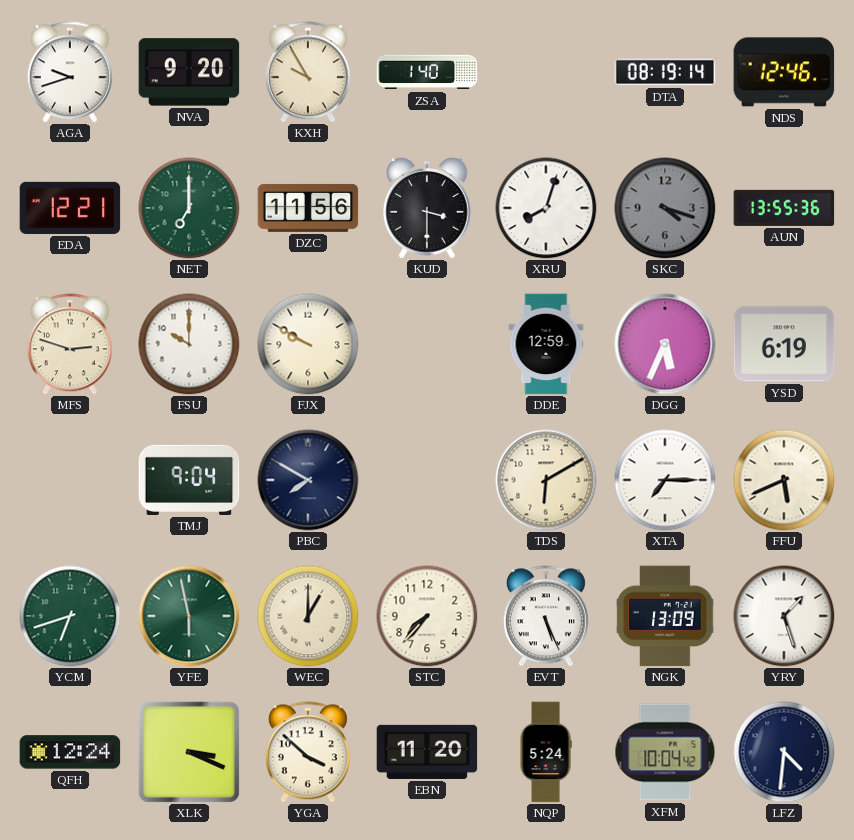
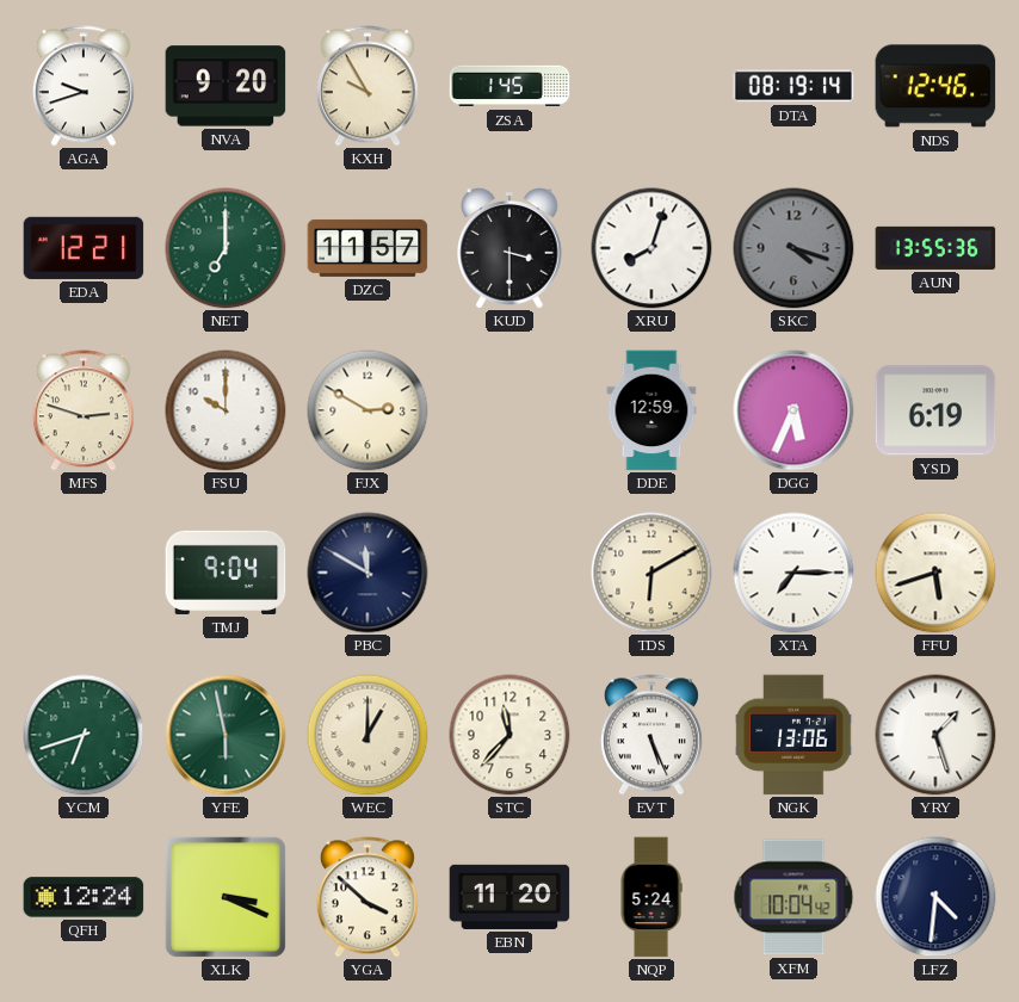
ZSA: 1:40 -> 1:45
DZC: 11:56 -> 11:57
FJX: 9:50 -> 2:50
PBC: 7:50 -> 11:50
FFU: 5:41 -> 5:42
STC: 7:37 -> 11:37
NGK: 13:09 -> 13:06
